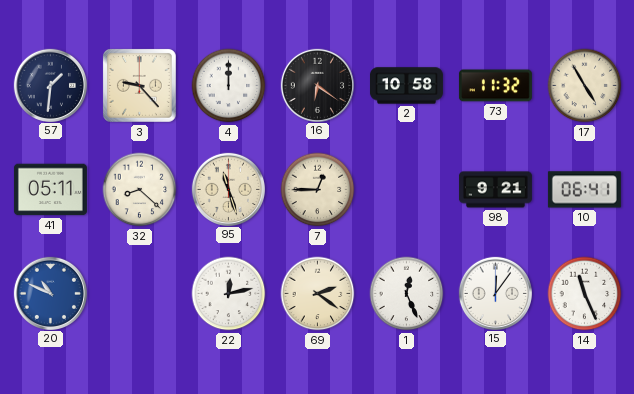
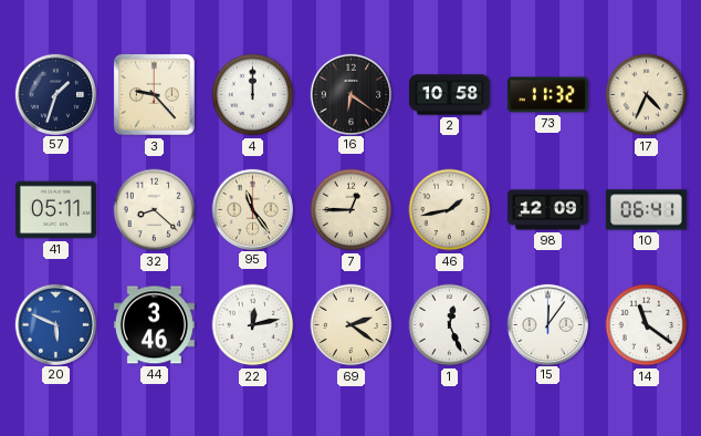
57: 1:31 -> 1:33
17: 4:55 -> 4:34
95: 11:27 -> 11:24
46: none -> 1:43
98: 9:21 -> 12:09
20: 10:49 -> 5:49
44: none -> 3:46
14: 11:26 -> 11:21
